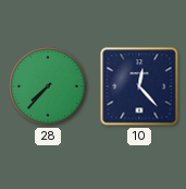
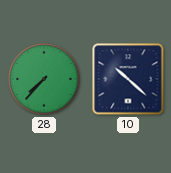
10: 12:23 -> 10:22
